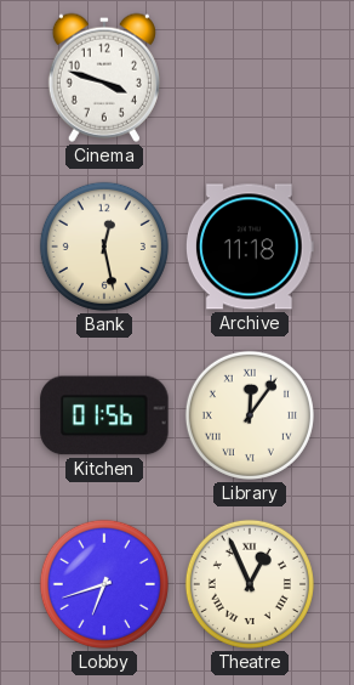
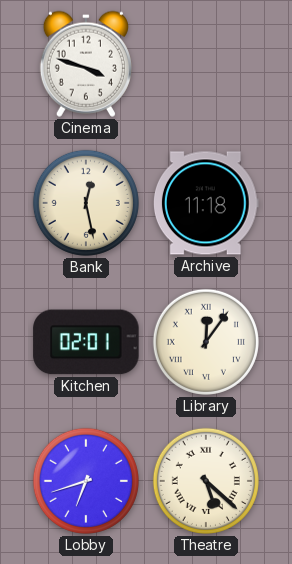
Kitchen: 01:56 -> 02:01
Theatre: 12:56 -> 5:22
